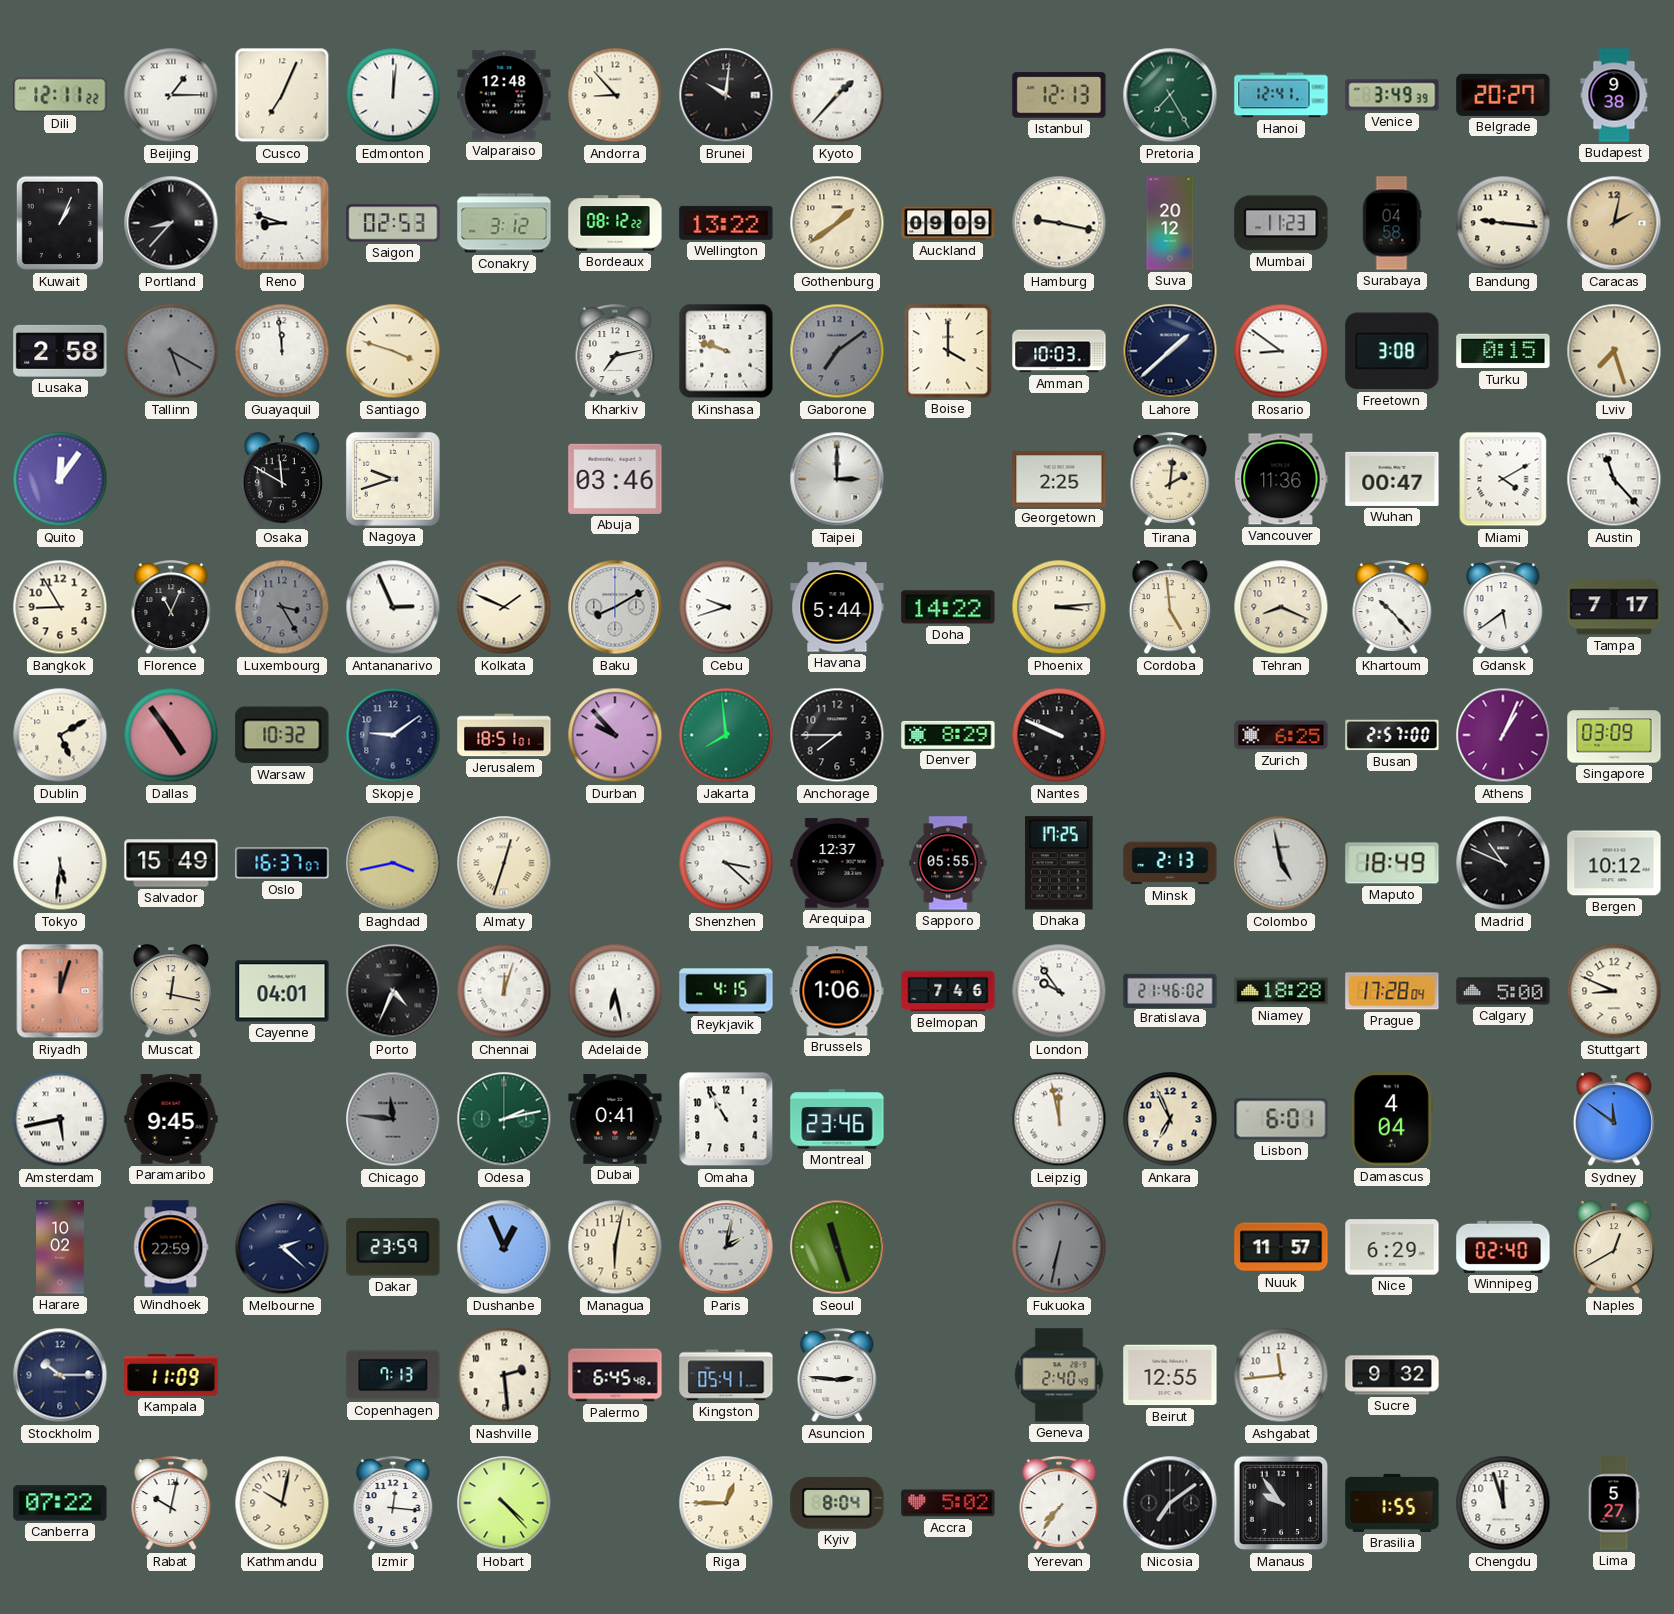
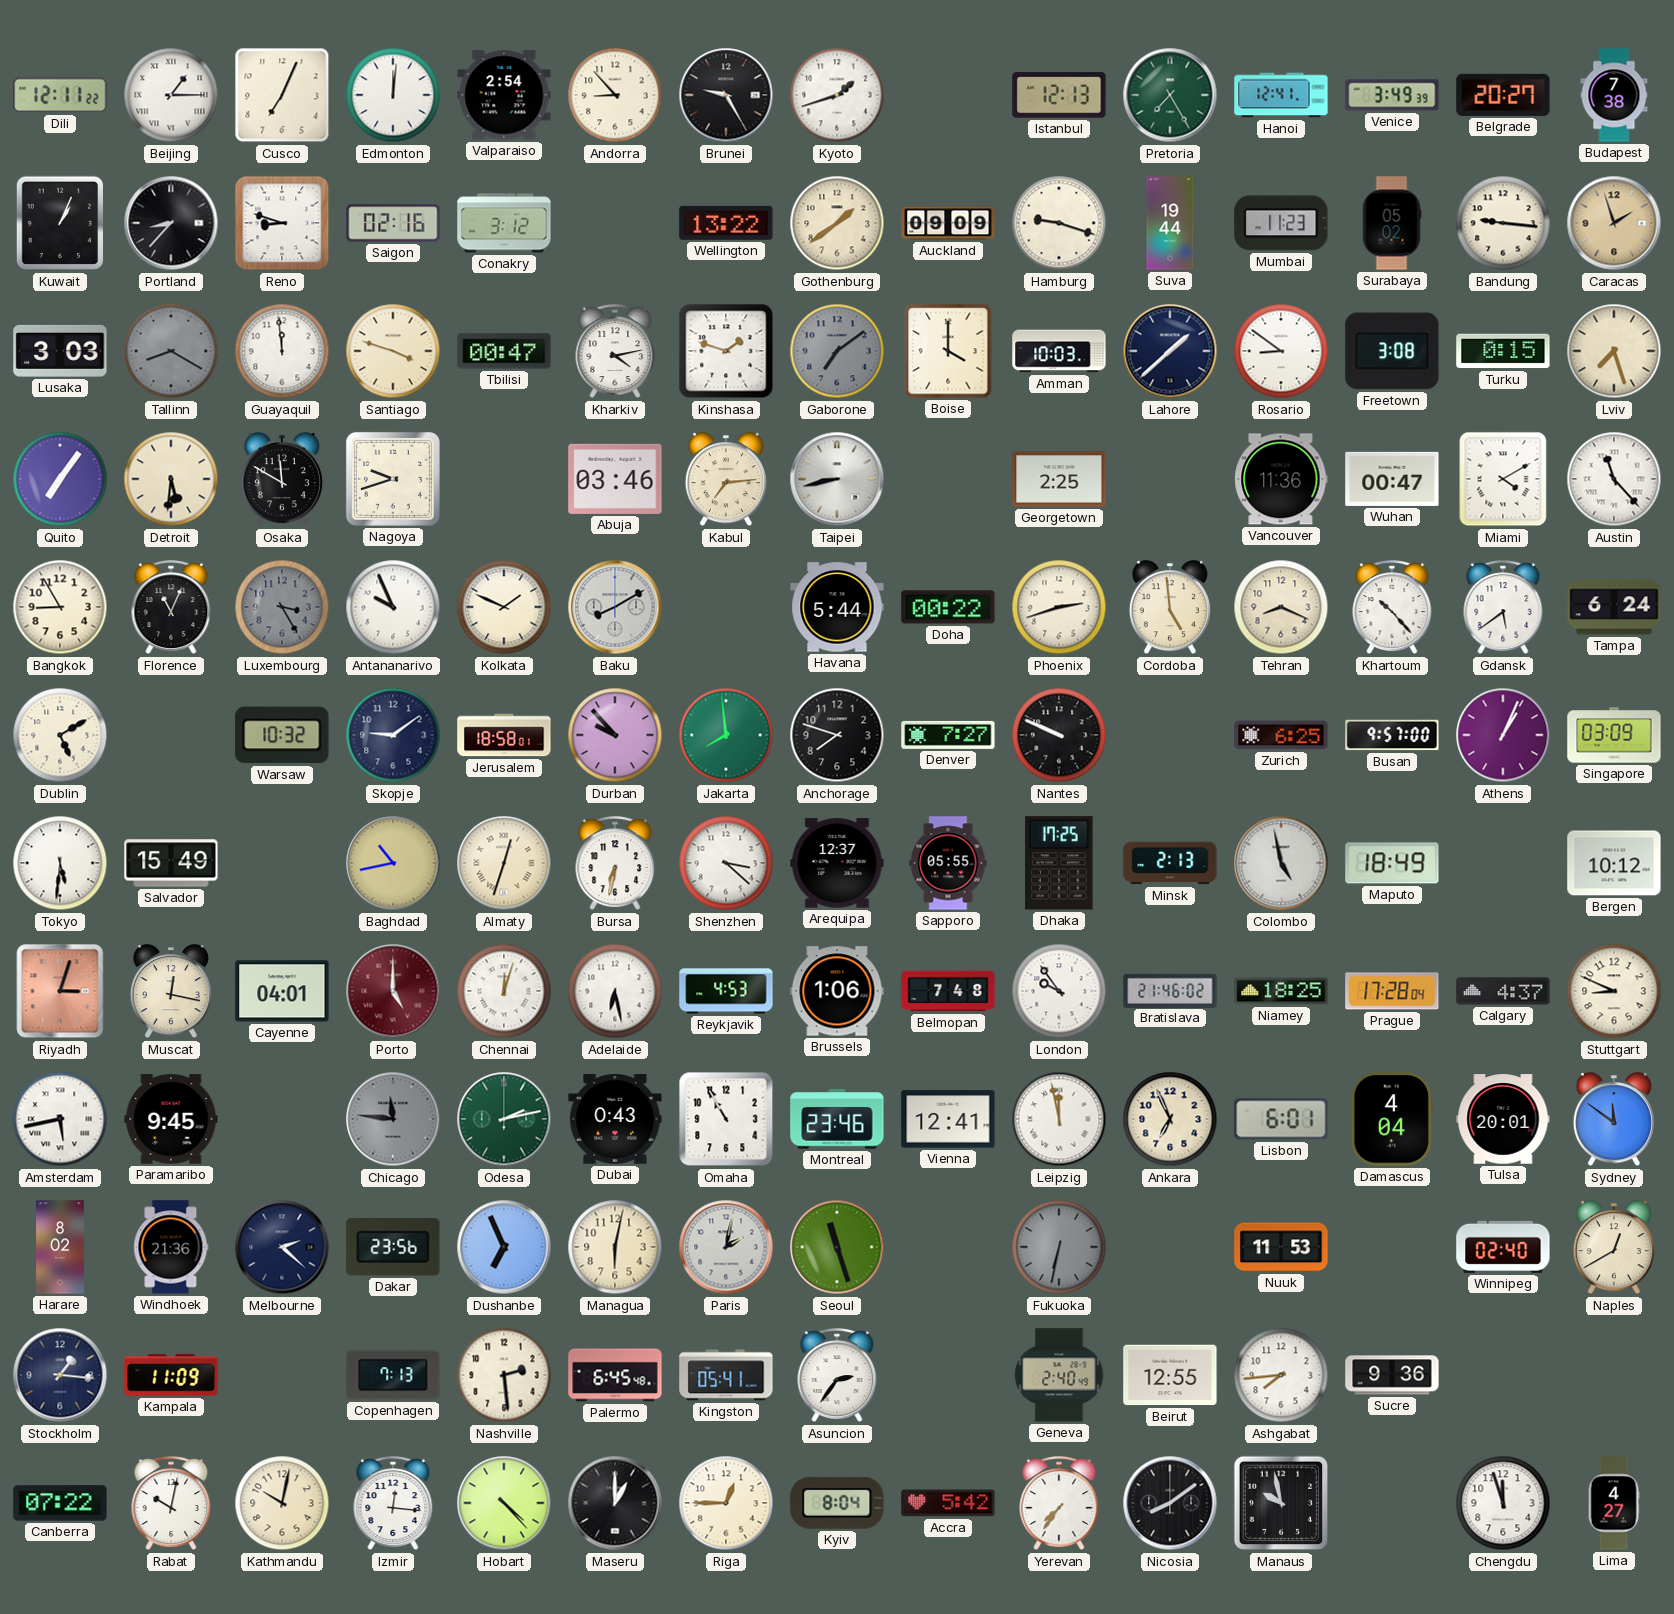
Valparaiso: 12:48 -> 2:54
Brunei: 10:01 -> 9:25
Kyoto: 1:37 -> 1:42
Budapest: 9:38 -> 7:38
Saigon: 02:53 -> 02:16
Bordeaux: 08:12 -> none
Hamburg: 9:17 -> 9:18
Suva: 20:12 -> 19:44
Surabaya: 04:58 -> 05:02
Caracas: 2:02 -> 1:57
Lusaka: 2:58 -> 3:03
Tallinn: 5:20 -> 8:20
Tbilisi: none -> 00:47
Kharkiv: 7:13 -> 4:13
Kinshasa: 9:48 -> 1:48
Quito: 12:06 -> 7:06
Detroit: none -> 5:31
Kabul: none -> 7:14
Taipei: 3:00 -> 8:43
Tirana: 2:01 -> none
Antananarivo: 2:56 -> 9:56
Cebu: 9:42 -> none
Doha: 14:22 -> 00:22
Phoenix: 3:14 -> 2:42
Tampa: 7:17 -> 6:24
Dallas: 4:54 -> none
Jerusalem: 18:51 -> 18:58
Anchorage: 7:45 -> 7:48
Denver: 8:29 -> 7:27
Busan: 2:57 -> 9:57
Oslo: 16:37 -> none
Baghdad: 3:43 -> 10:43
Bursa: none -> 6:32
Madrid: 10:49 -> none
Riyadh: 12:03 -> 3:03
Porto: 4:34 -> 5:00
Porto dial: black -> burgundy
Reykjavik: 4:15 -> 4:53
Belmopan: 7:46 -> 7:48
Niamey: 18:28 -> 18:25
Calgary: 5:00 -> 4:37
Dubai: 0:41 -> 0:43
Vienna: none -> 12:41
Tulsa: none -> 20:01
Harare: 10:02 -> 8:02
Windhoek: 22:59 -> 21:36
Dakar: 23:59 -> 23:56
Dushanbe: 12:56 -> 6:56
Nuuk: 11:57 -> 11:53
Nice: 6:29 -> none
Stockholm: 10:15 -> 1:16
Asuncion: 2:46 -> 2:36
Ashgabat: 11:44 -> 7:44
Sucre: 9:32 -> 9:36
Maseru: none -> 1:00
Accra: 5:02 -> 5:42
Nicosia: 7:09 -> 8:09
Manaus: 9:54 -> 9:58
Brasilia: 1:55 -> none
Lima: 5:27 -> 4:27
